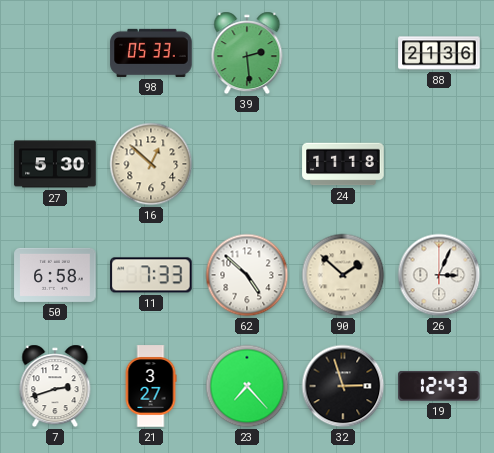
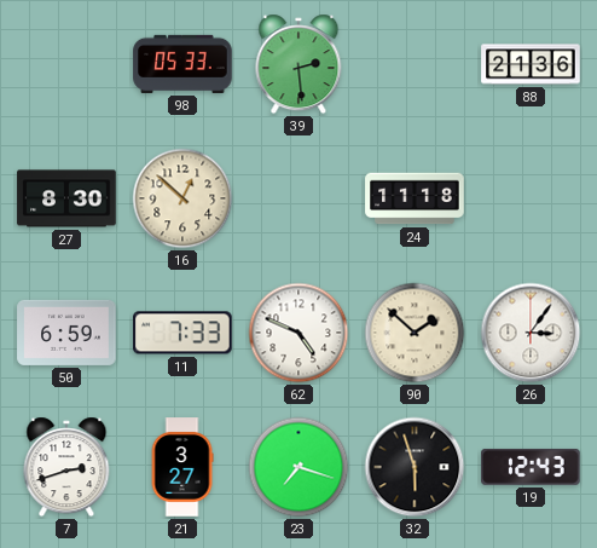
27: 5:30 -> 8:30
50: 6:58 -> 6:59
62: 4:52 -> 4:49
26: 3:04 -> 3:06
23: 7:23 -> 7:18
32: 2:57 -> 5:57
